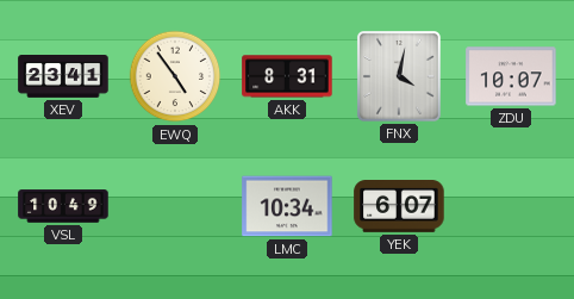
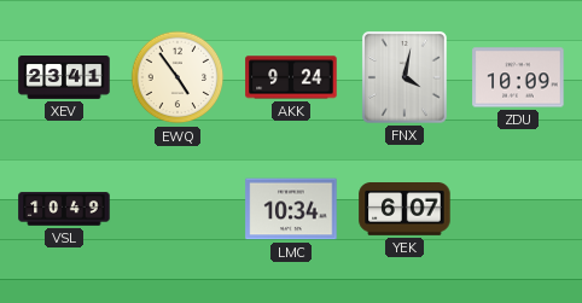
AKK: 8:31 -> 9:24
ZDU: 10:07 -> 10:09
